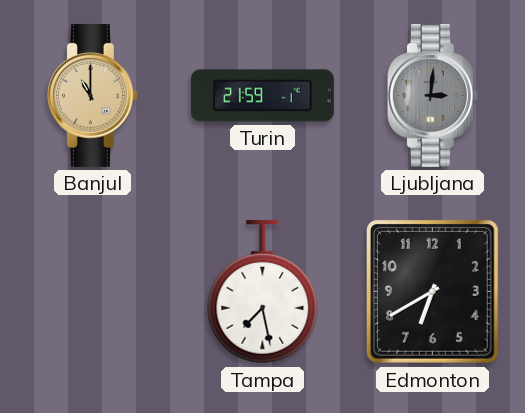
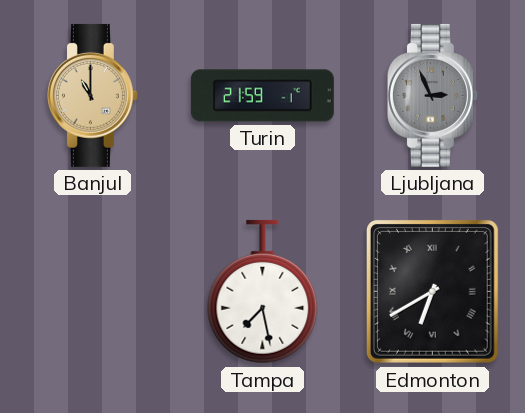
Ljubljana: 3:01 -> 2:56
Edmonton numerals: Arabic -> Roman
